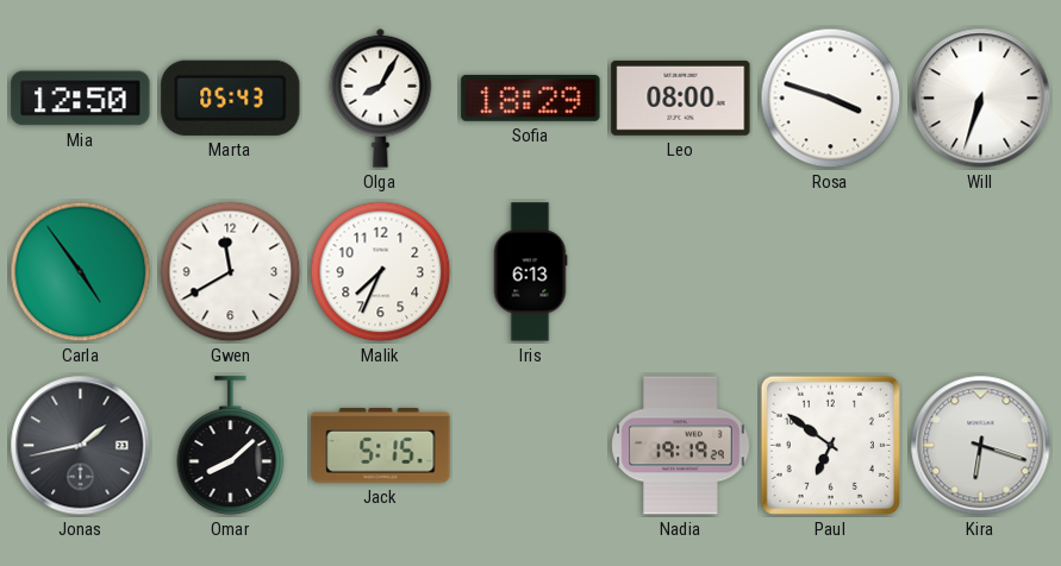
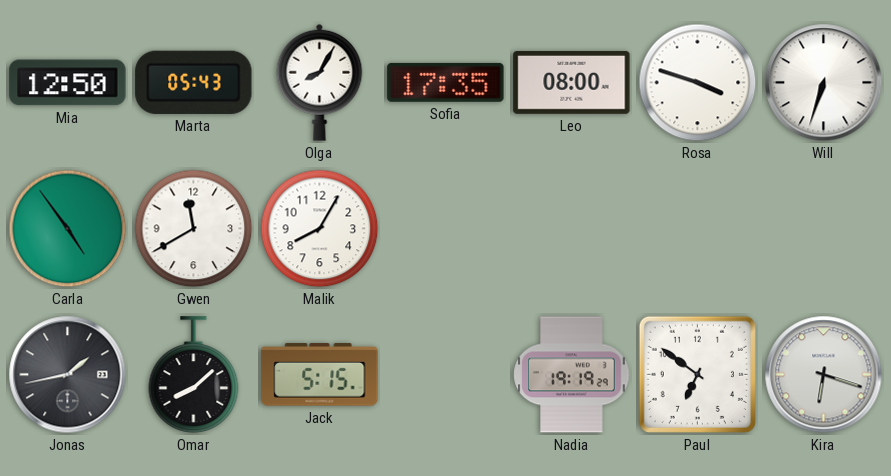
Sofia: 18:29 -> 17:35
Malik: 7:34 -> 8:05
Iris: 6:13 -> none
